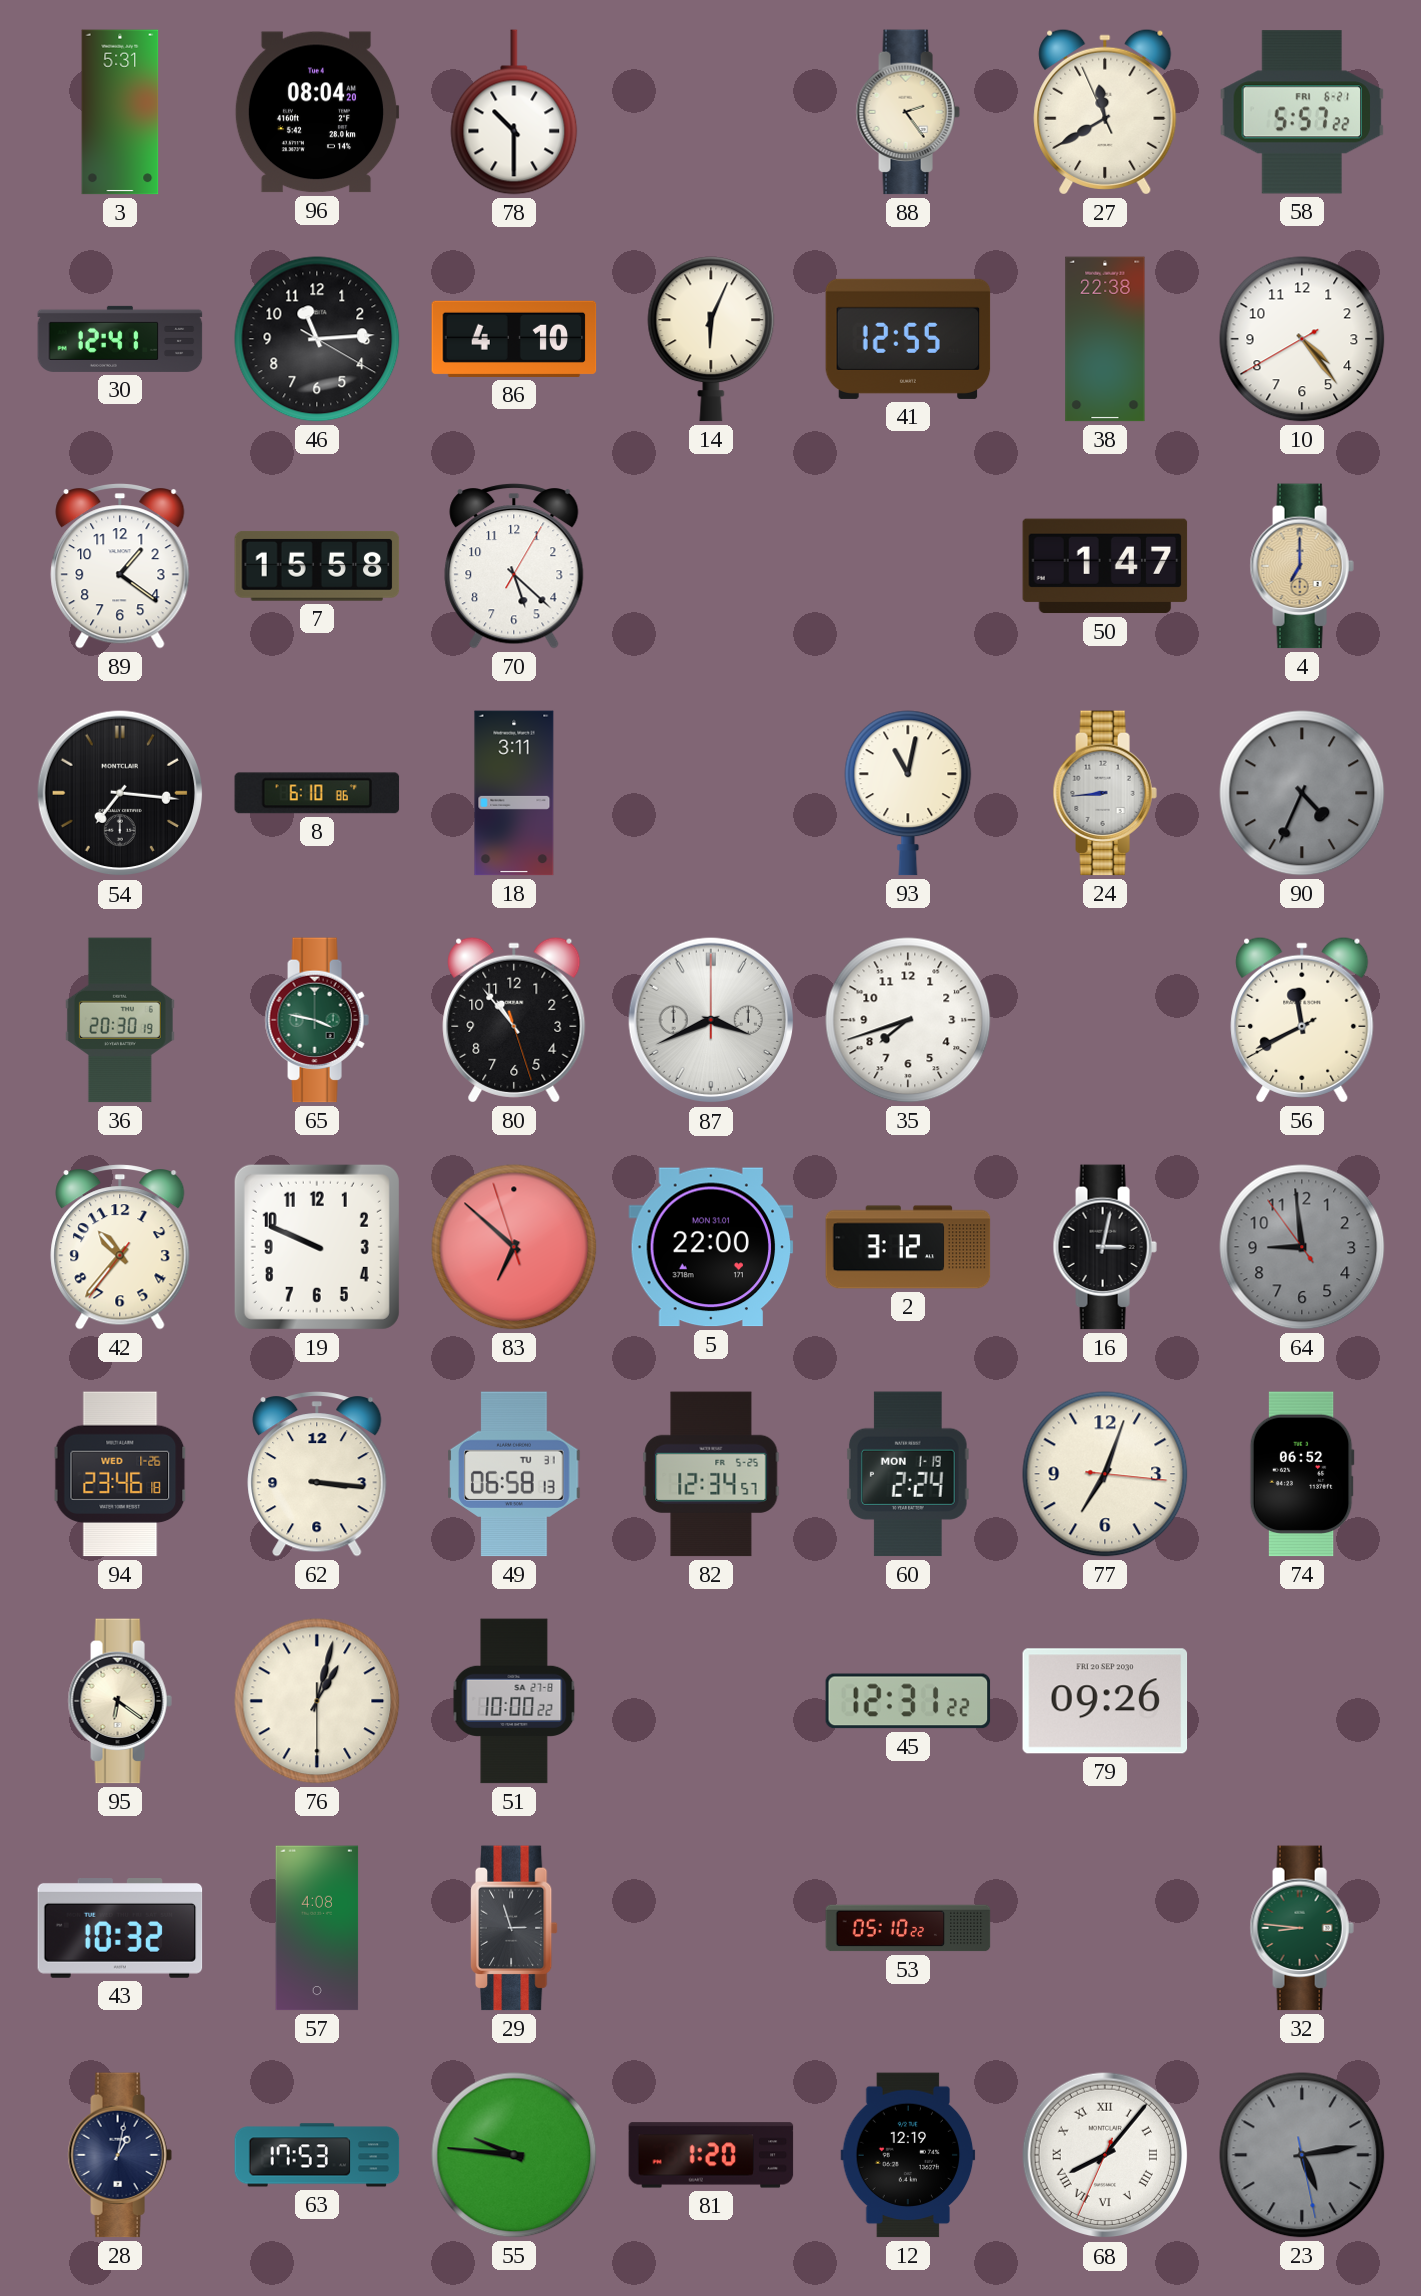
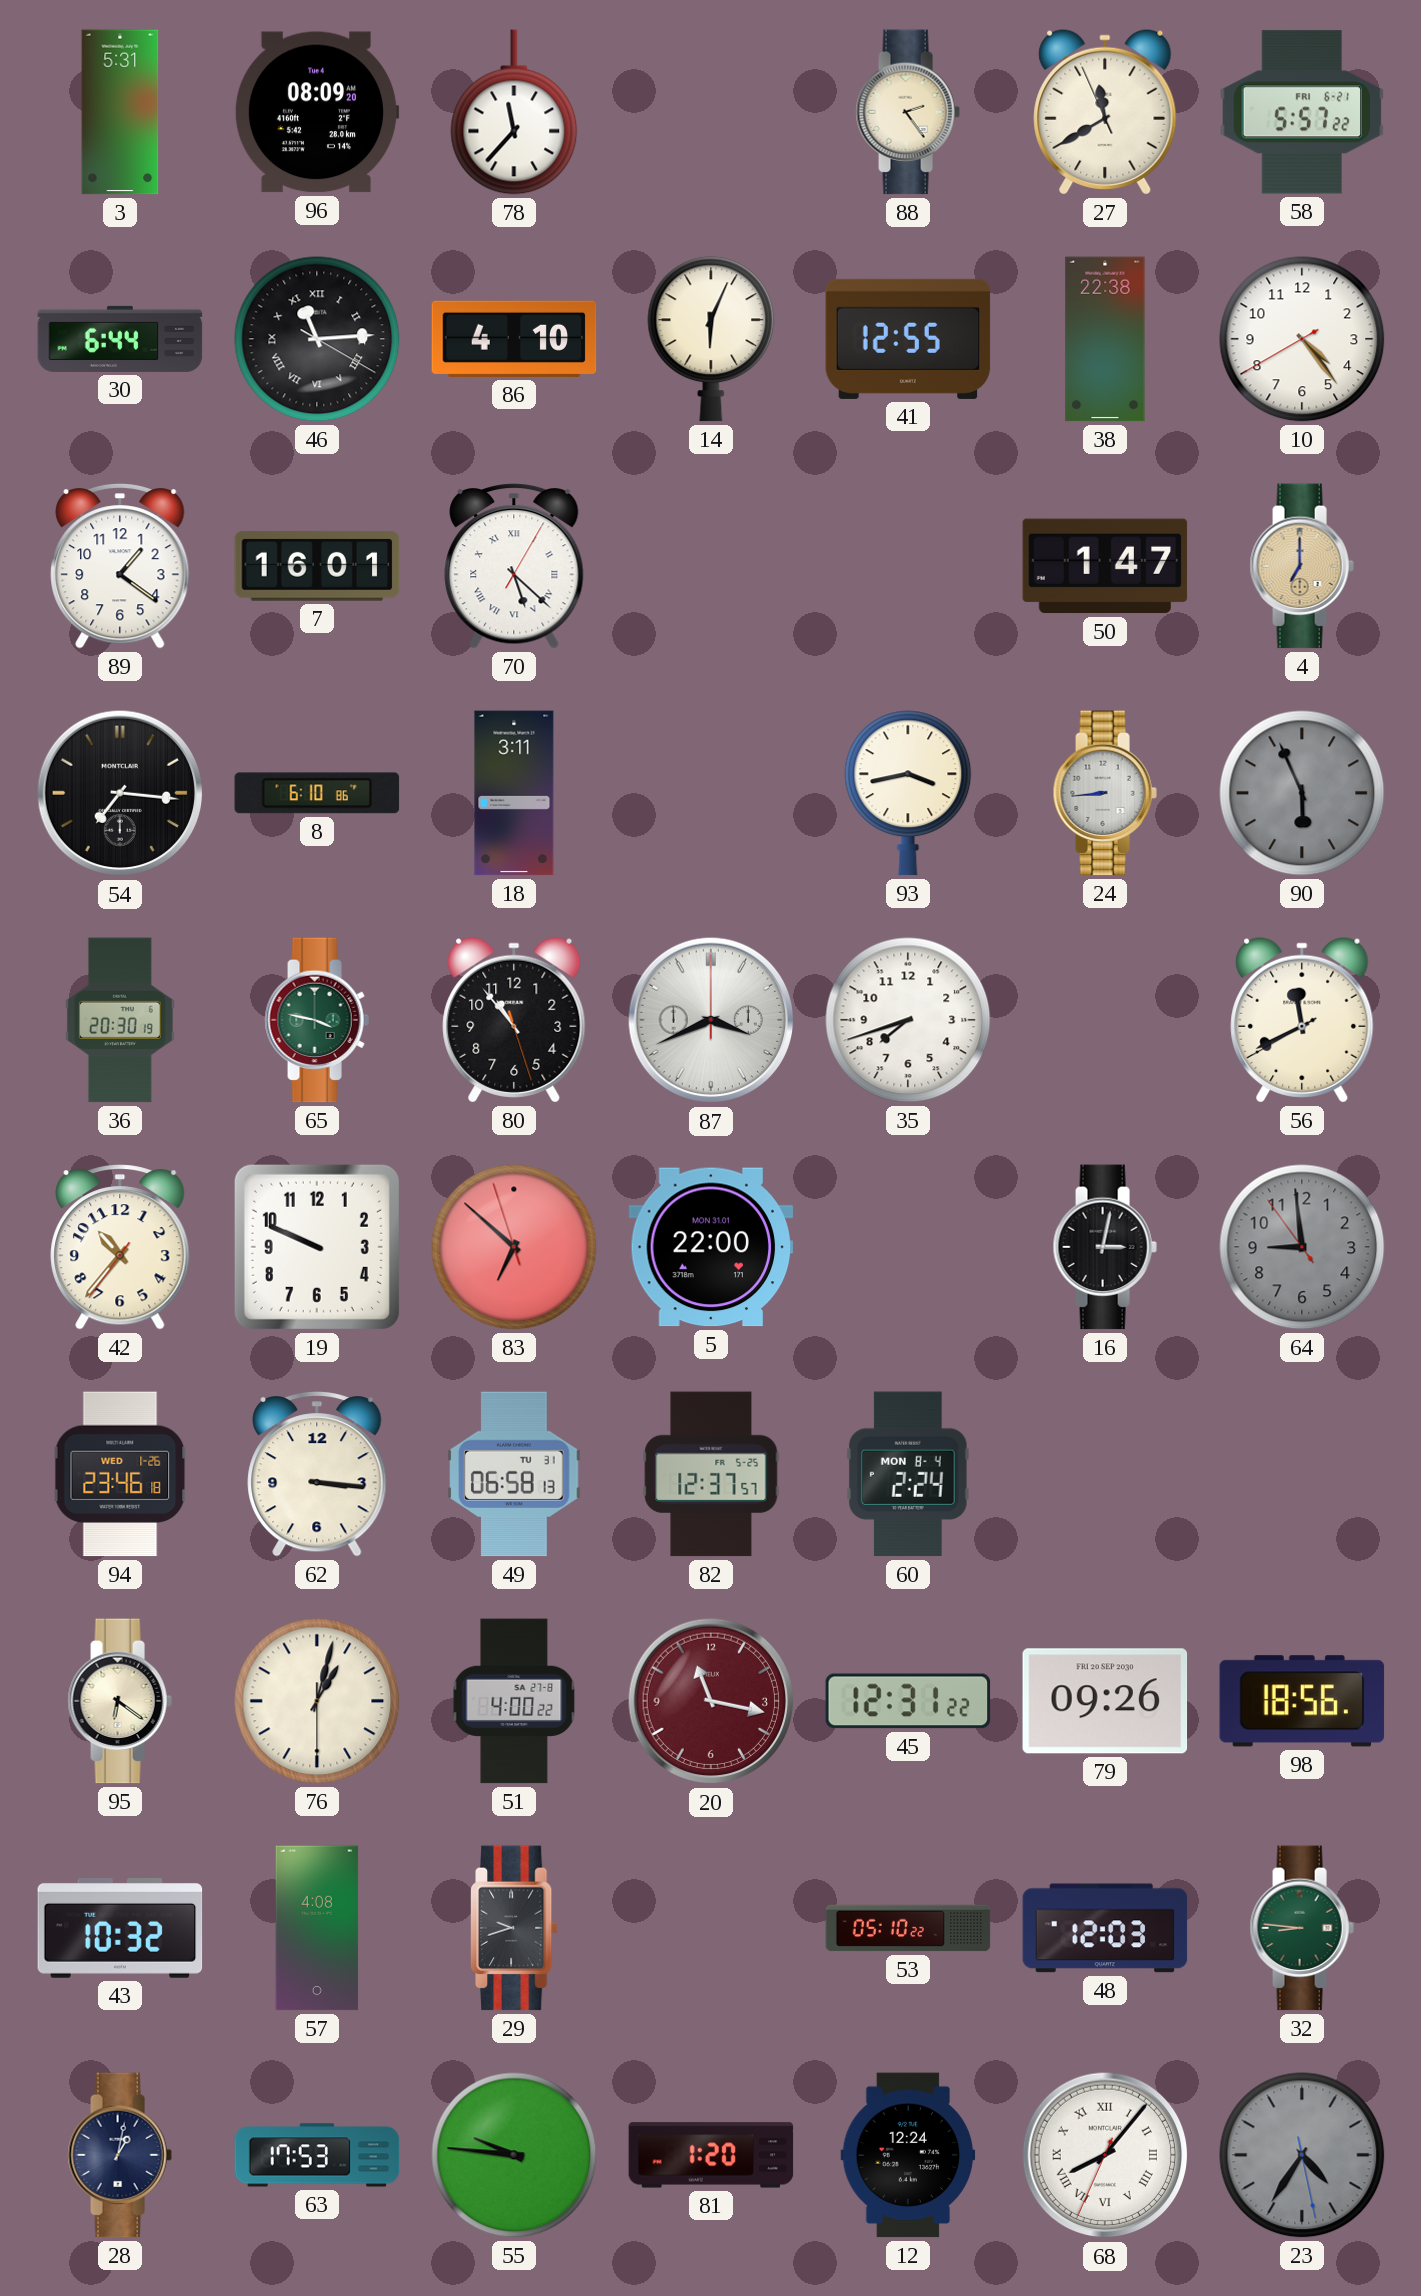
96: 08:04 -> 08:09
78: 10:30 -> 11:37
30: 12:41 -> 6:44
46 numerals: Arabic -> Roman
7: 15:58 -> 16:01
70 numerals: Arabic -> Roman
93: 11:02 -> 3:43
90: 4:34 -> 5:56
2: 3:12 -> none
82: 12:34 -> 12:37
60 date: MON 1-19 -> MON 8-4
77: 7:03 -> none
74: 06:52 -> none
51: 10:00 -> 4:00
20: none -> 11:17
98: none -> 18:56
29: 2:57 -> 9:42
48: none -> 12:03
12: 12:19 -> 12:24
23: 5:13 -> 4:35
